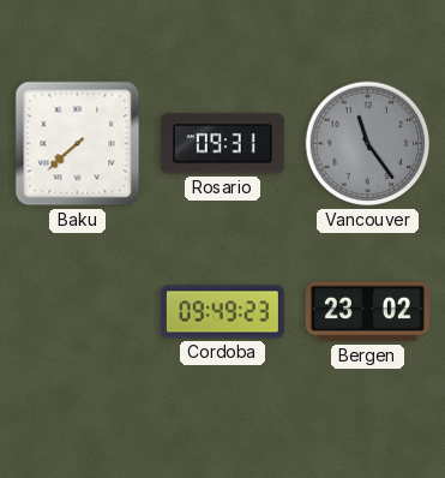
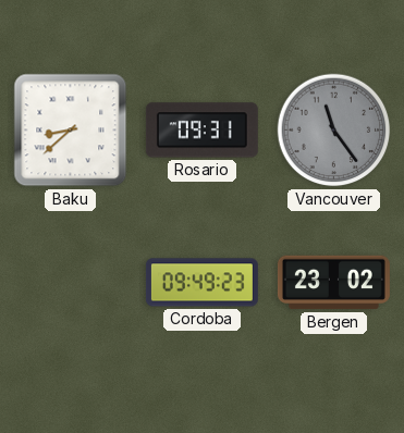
Baku: 7:38 -> 8:38
